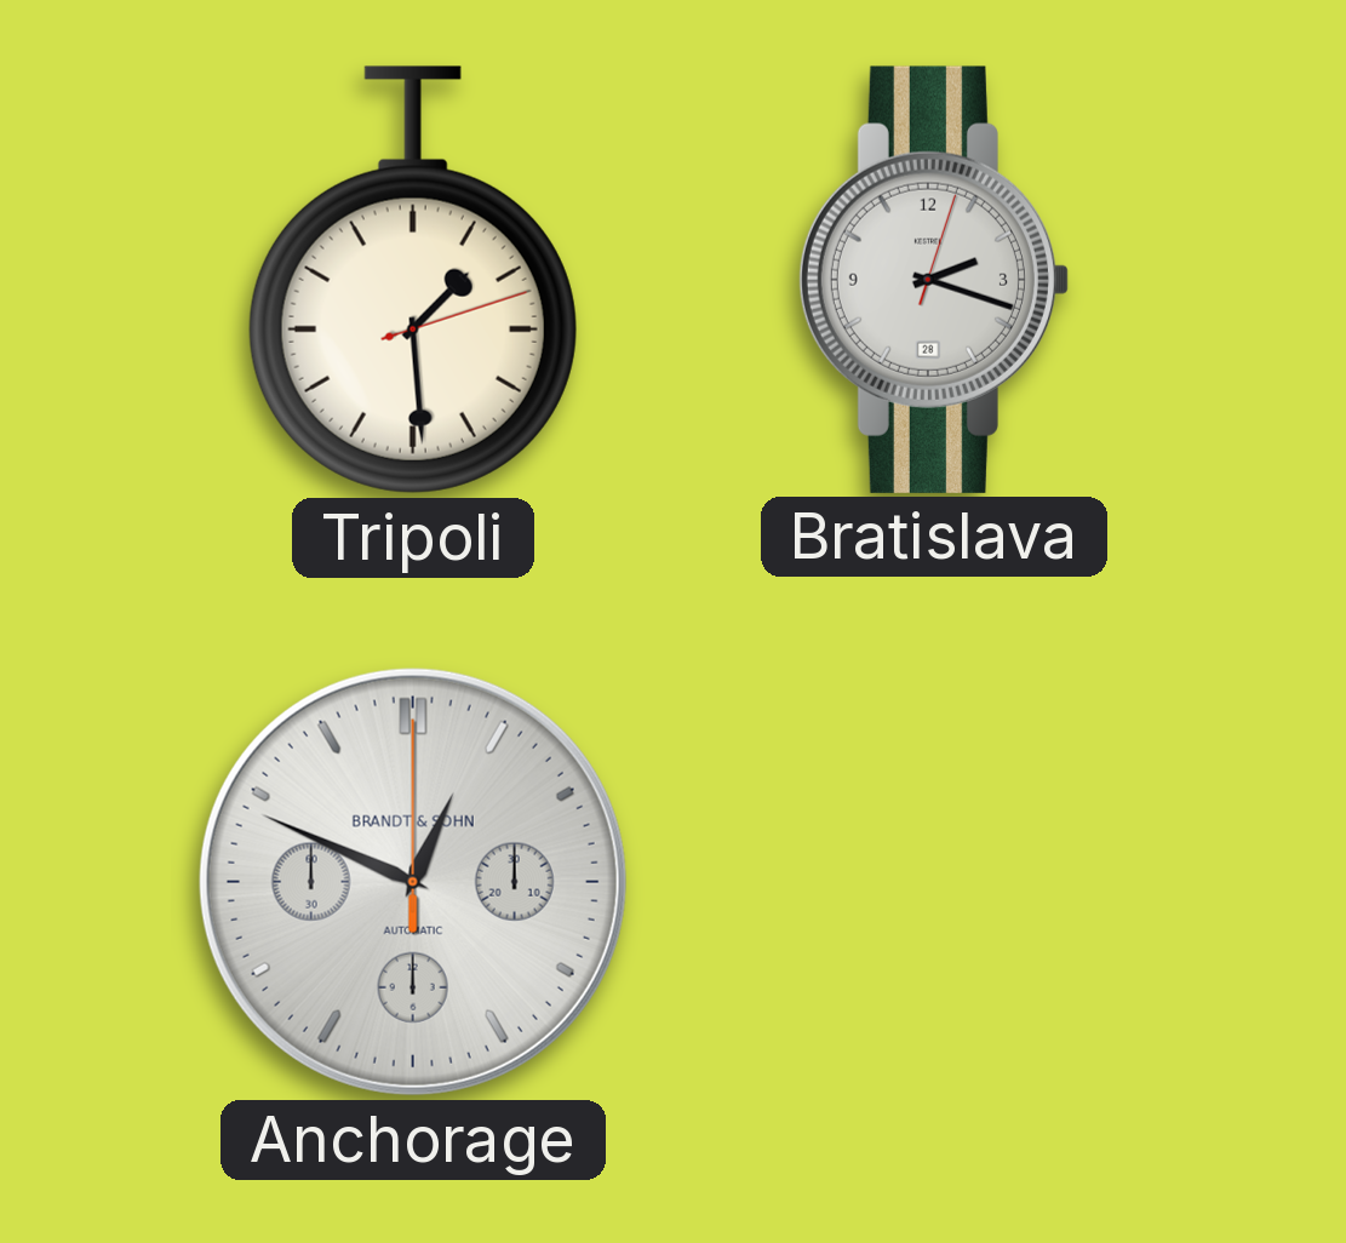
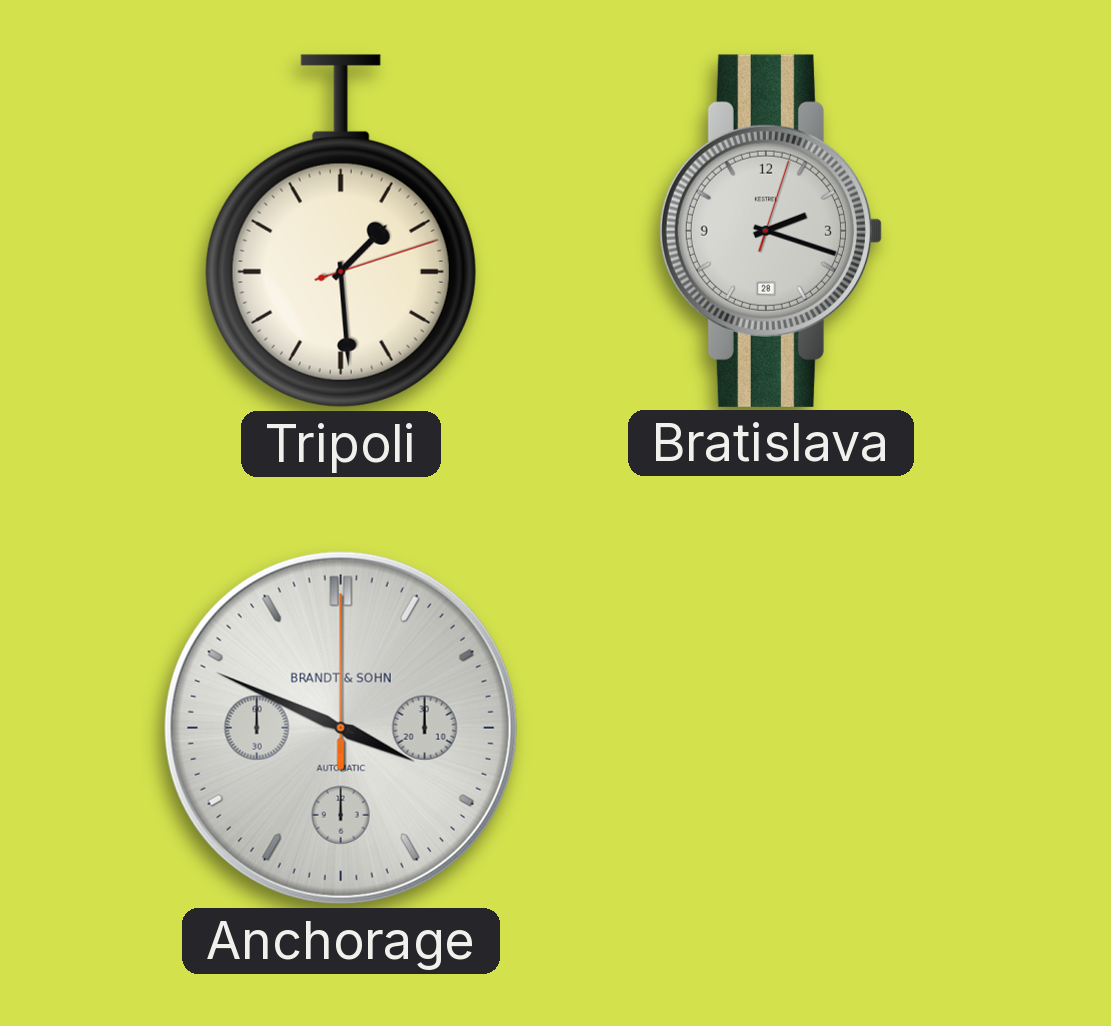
Anchorage: 12:49 -> 3:49
